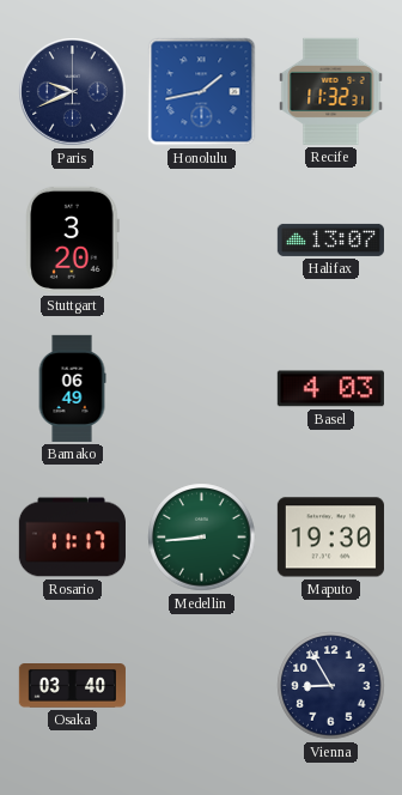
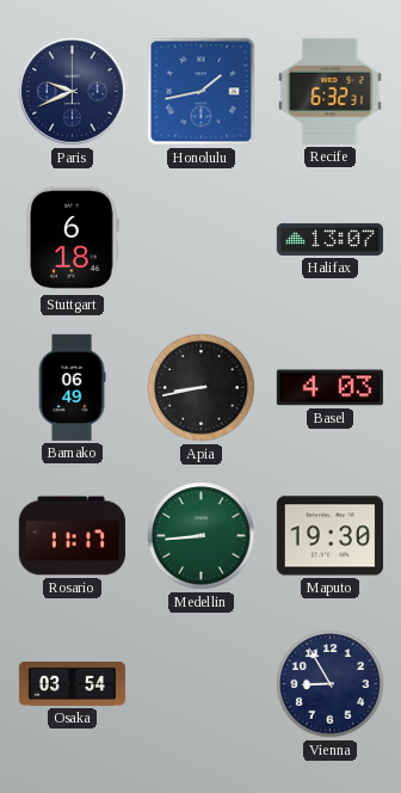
Recife: 11:32 -> 6:32
Stuttgart: 3:20 -> 6:18
Apia: none -> 8:43
Osaka: 03:40 -> 03:54
